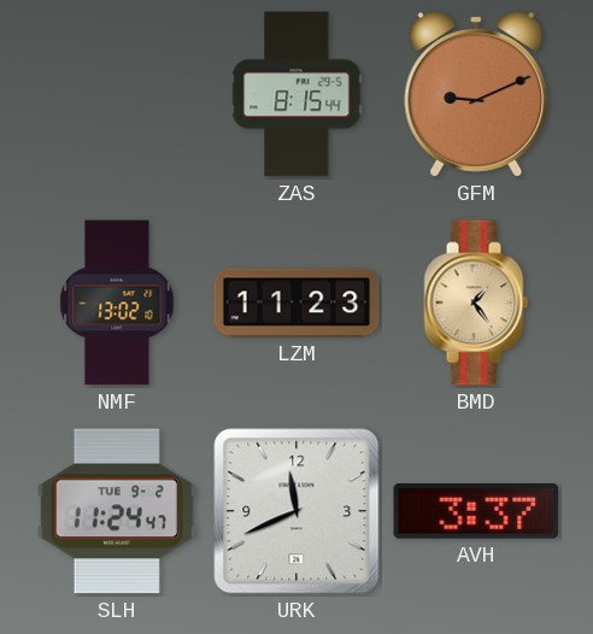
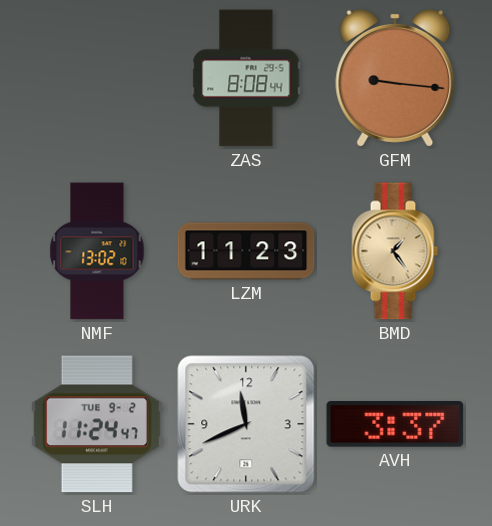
ZAS: 8:15 -> 8:08
GFM: 9:11 -> 9:16
